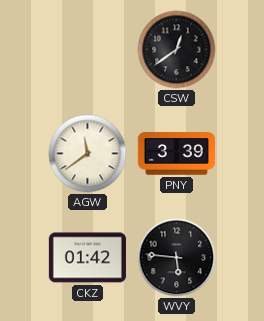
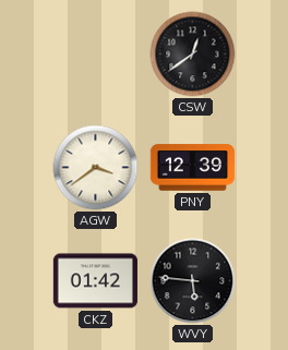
AGW: 11:39 -> 3:39
PNY: 3:39 -> 12:39
